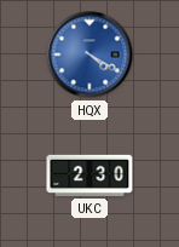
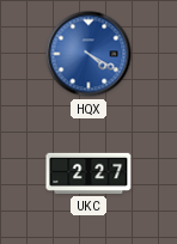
UKC: 2:30 -> 2:27
